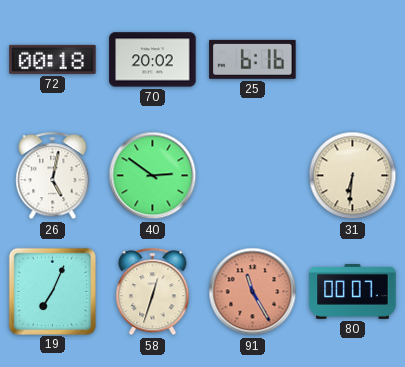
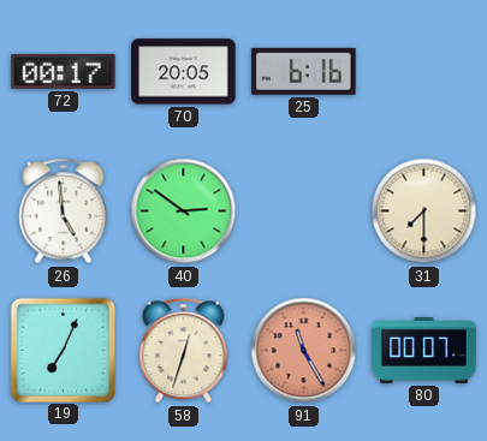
72: 00:18 -> 00:17
70: 20:02 -> 20:05
26: 5:02 -> 4:59
31: 6:31 -> 7:30
